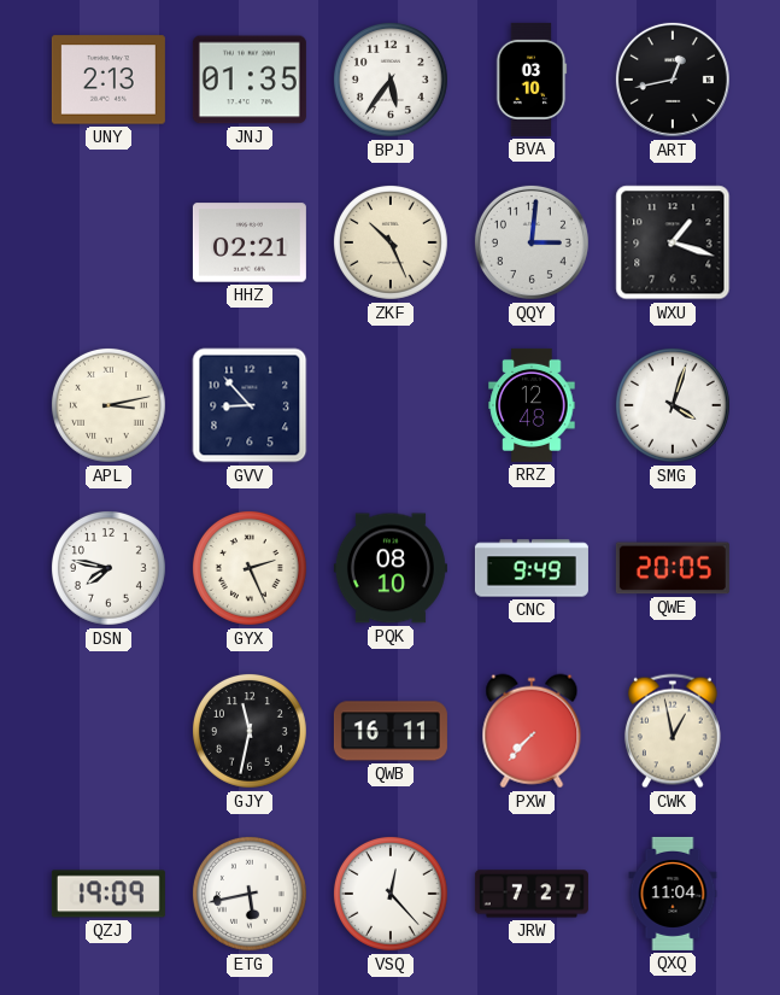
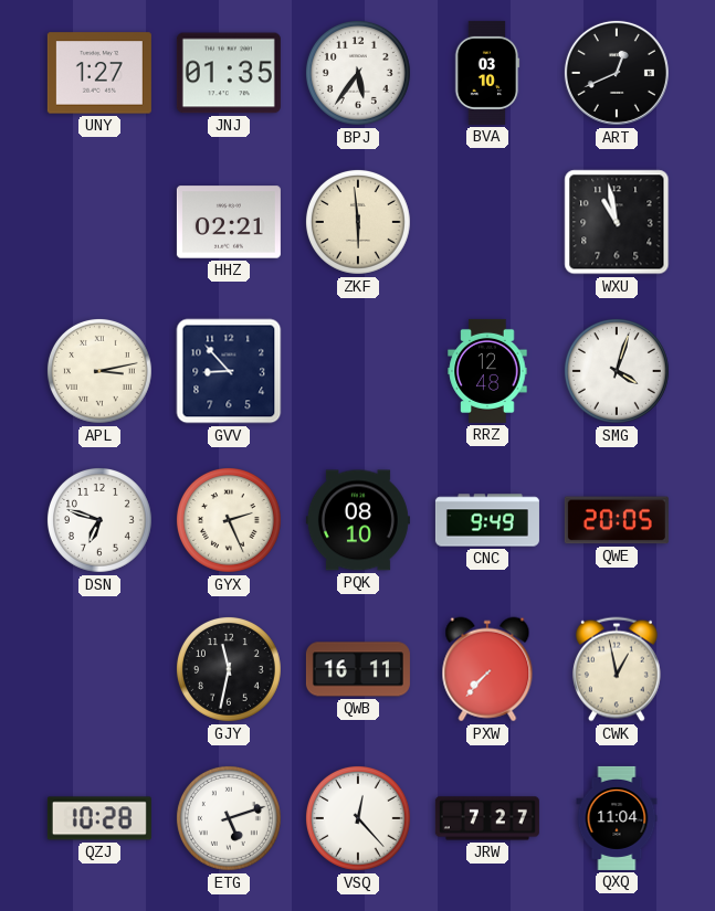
UNY: 2:13 -> 1:27
ART: 12:43 -> 12:41
ZKF: 10:26 -> 5:59
QQY: 3:01 -> none
WXU: 1:18 -> 10:58
DSN: 7:47 -> 6:48
QZJ: 19:09 -> 10:28
ETG: 5:43 -> 5:12
